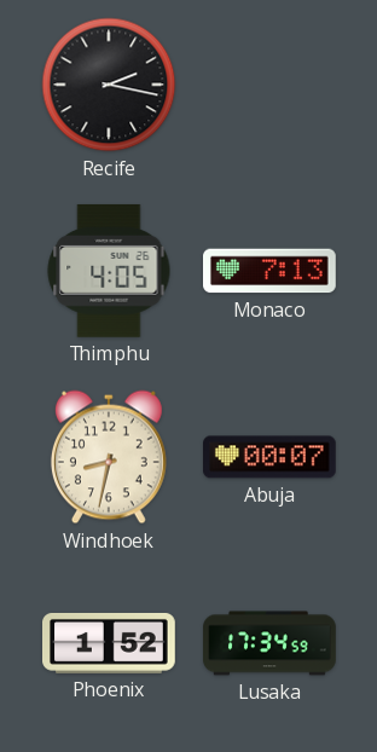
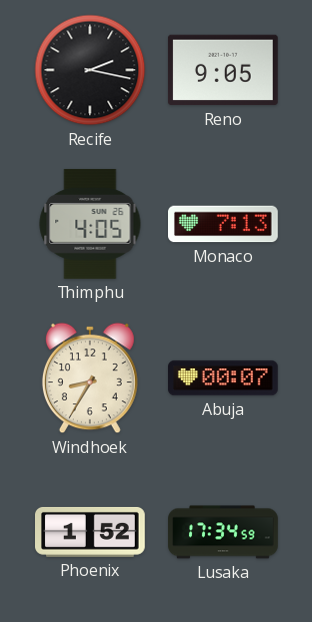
Reno: none -> 9:05
Windhoek: 8:32 -> 8:35
